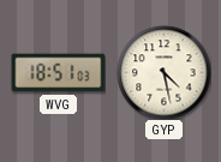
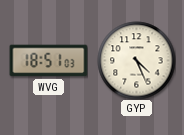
GYP: 4:28 -> 4:26
